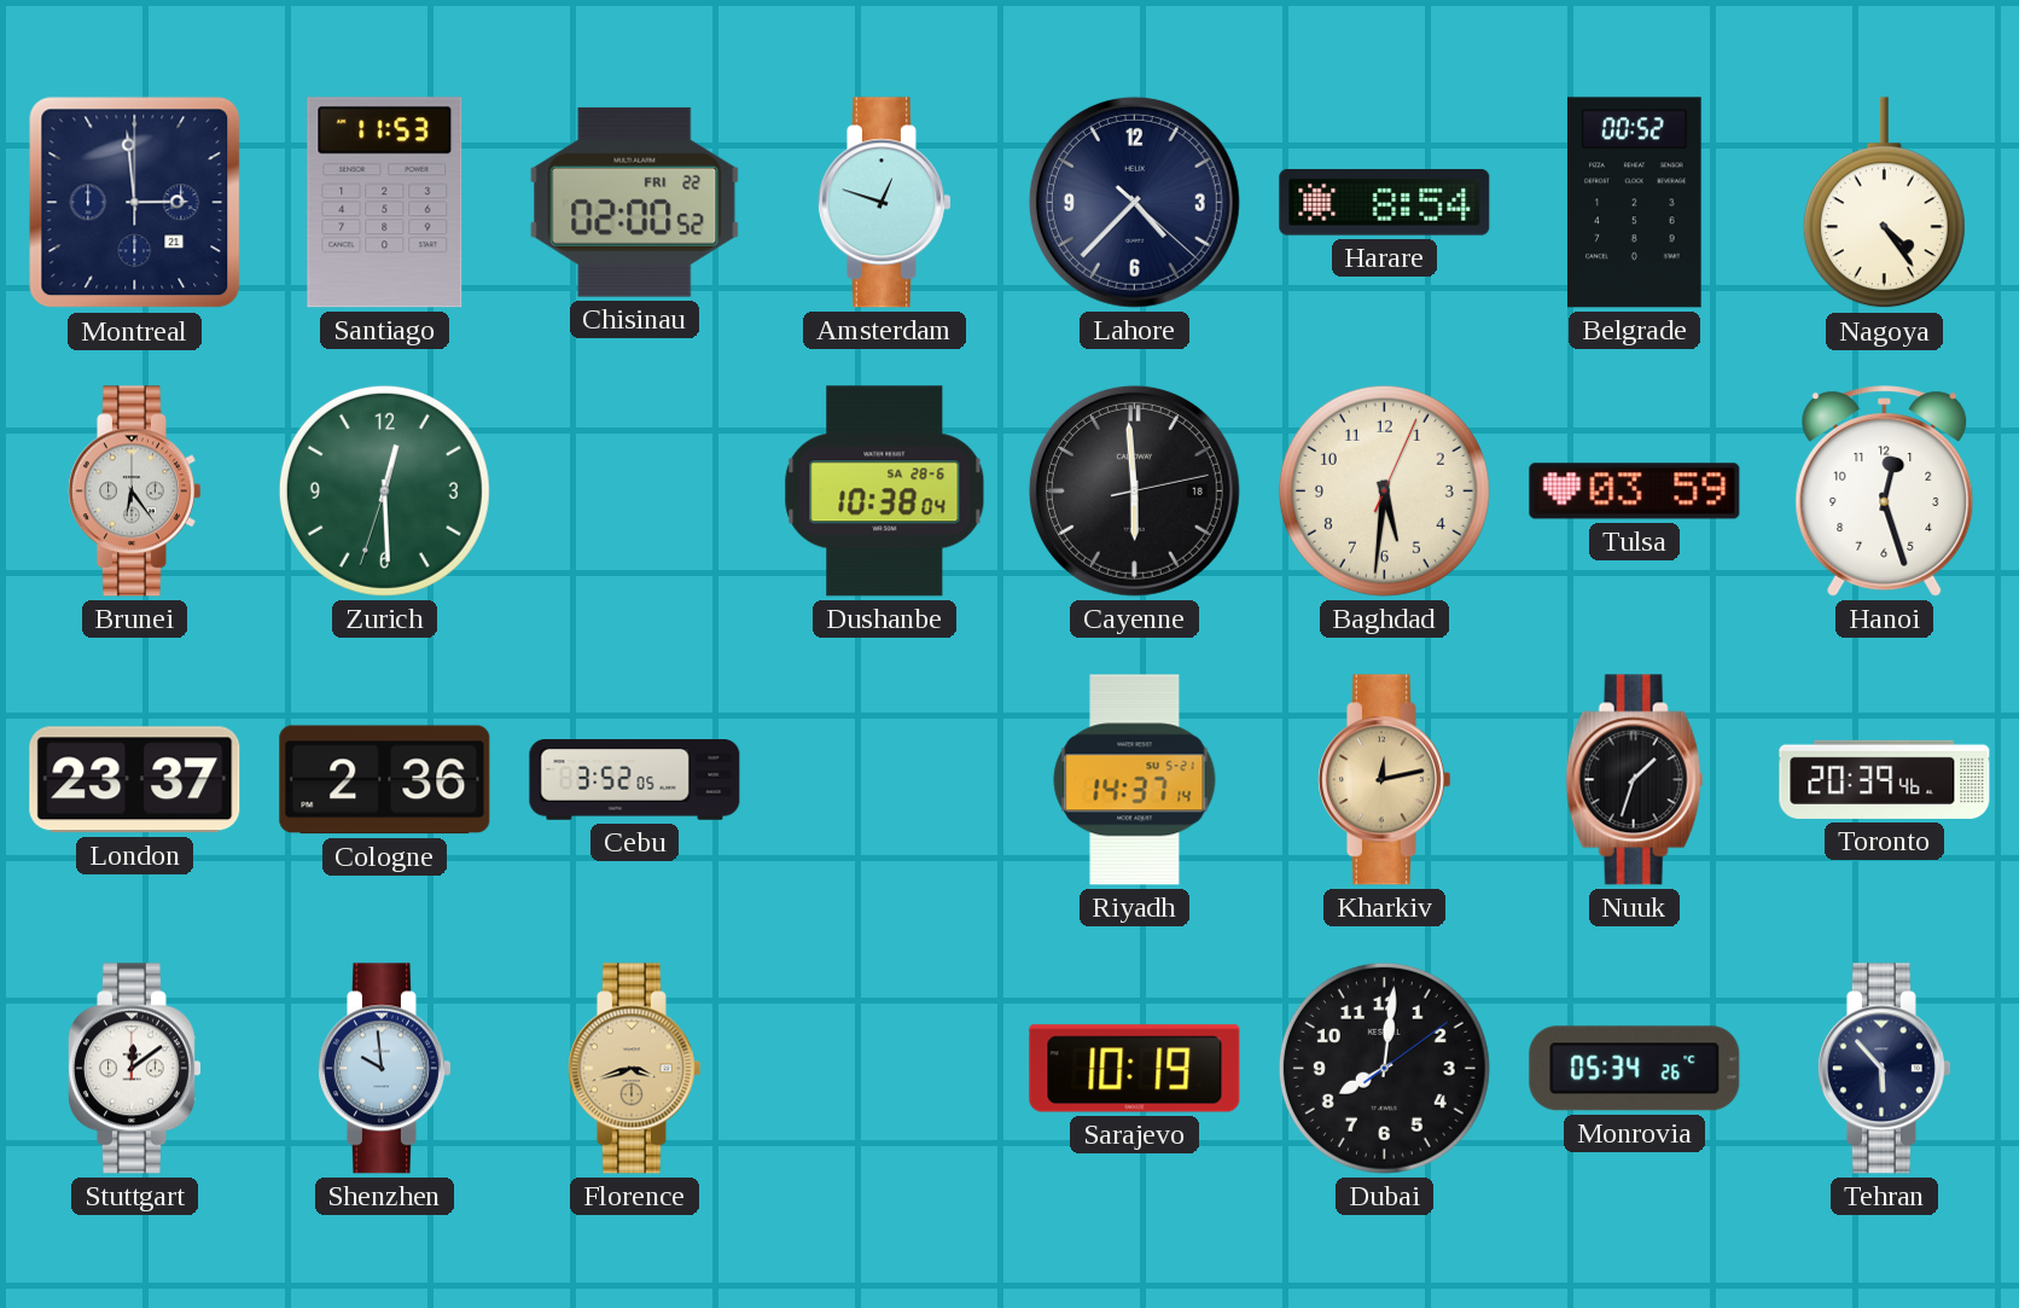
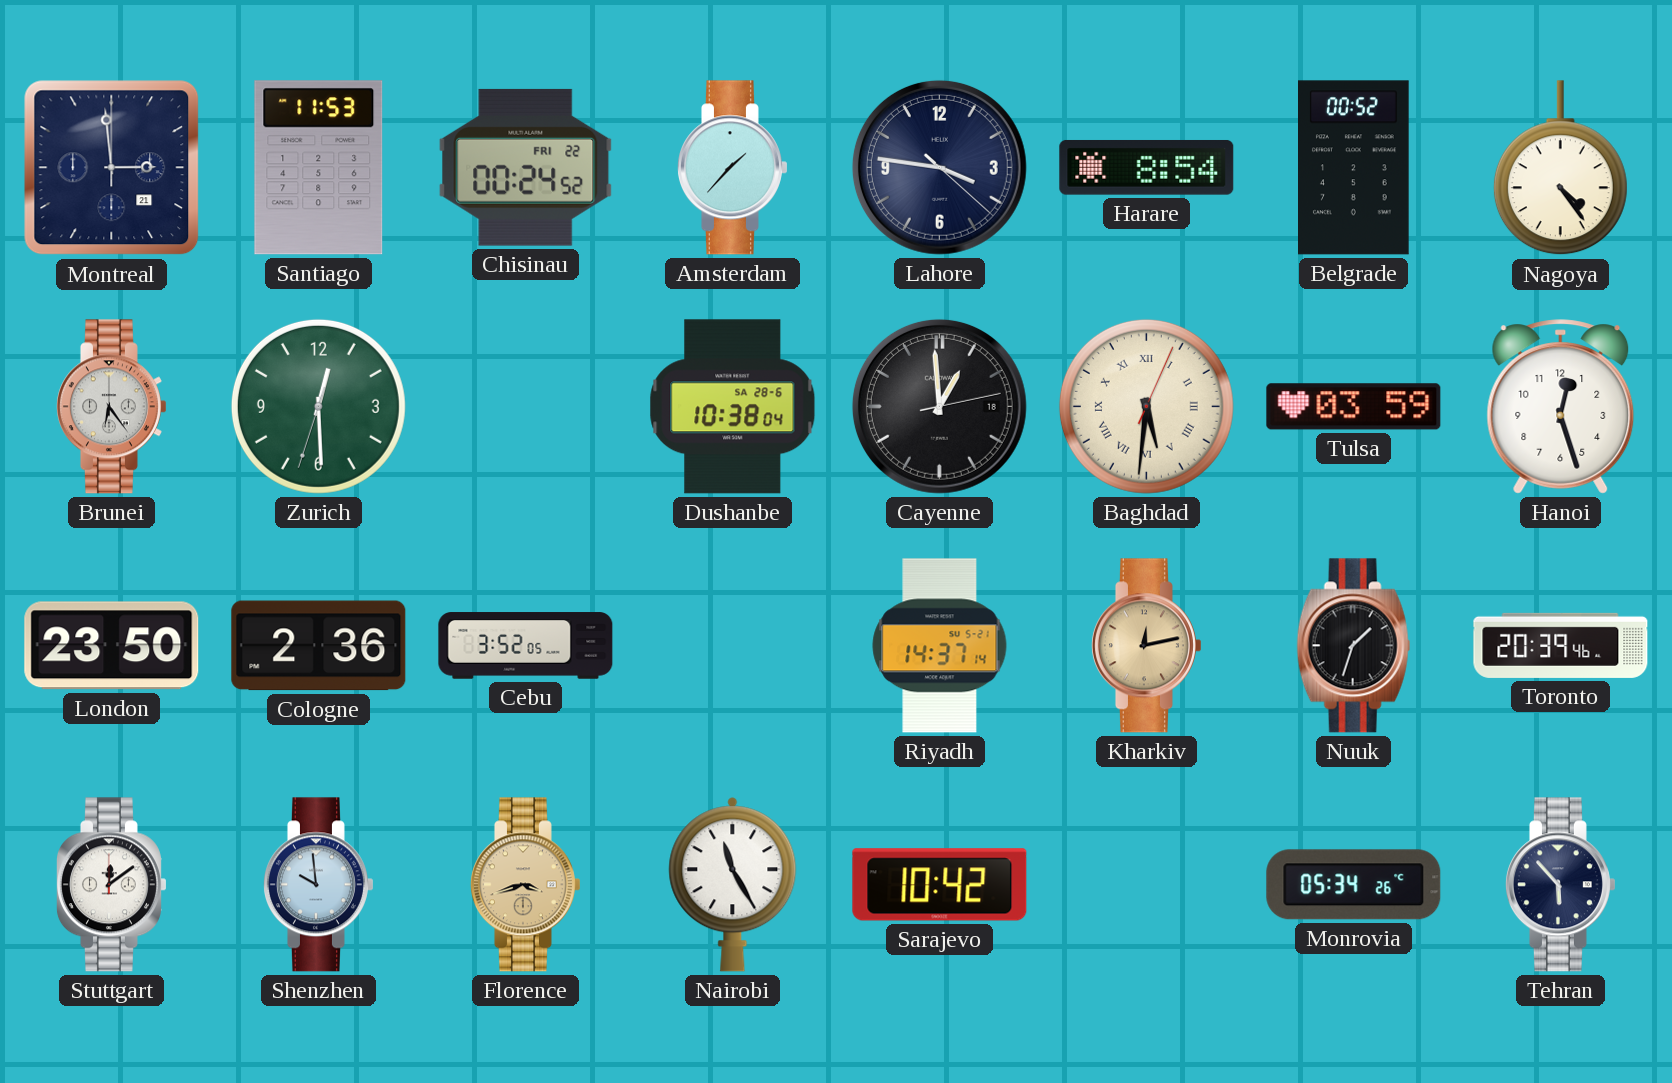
Chisinau: 02:00 -> 00:24
Amsterdam: 12:48 -> 1:37
Lahore: 4:37 -> 3:46
Cayenne: 5:59 -> 12:59
Baghdad numerals: Arabic -> Roman
London: 23:37 -> 23:50
Nairobi: none -> 11:25
Sarajevo: 10:19 -> 10:42
Dubai: 8:01 -> none
